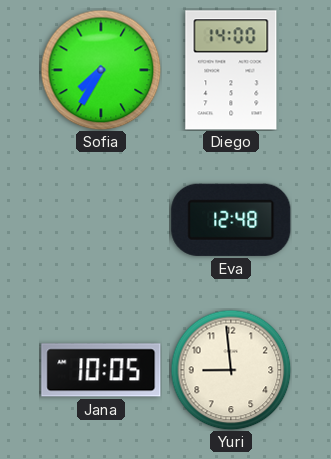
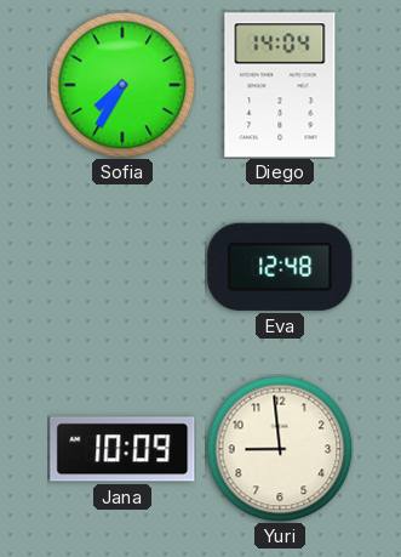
Diego: 14:00 -> 14:04
Jana: 10:05 -> 10:09
